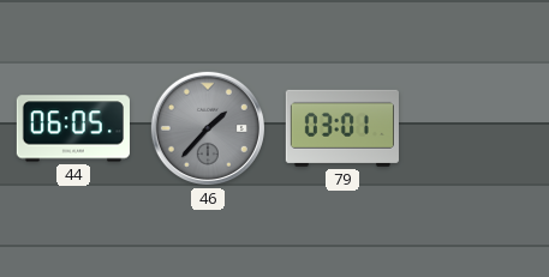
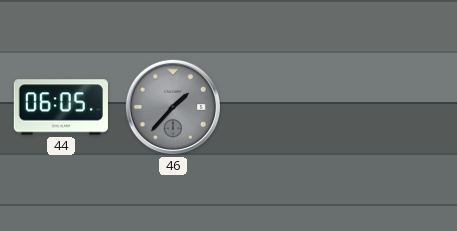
79: 03:01 -> none
